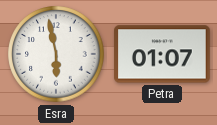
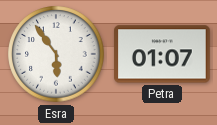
Esra: 5:58 -> 5:54
